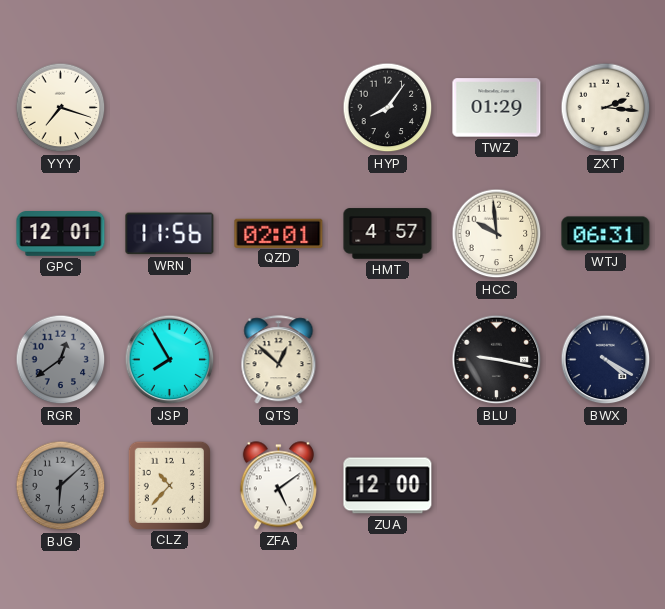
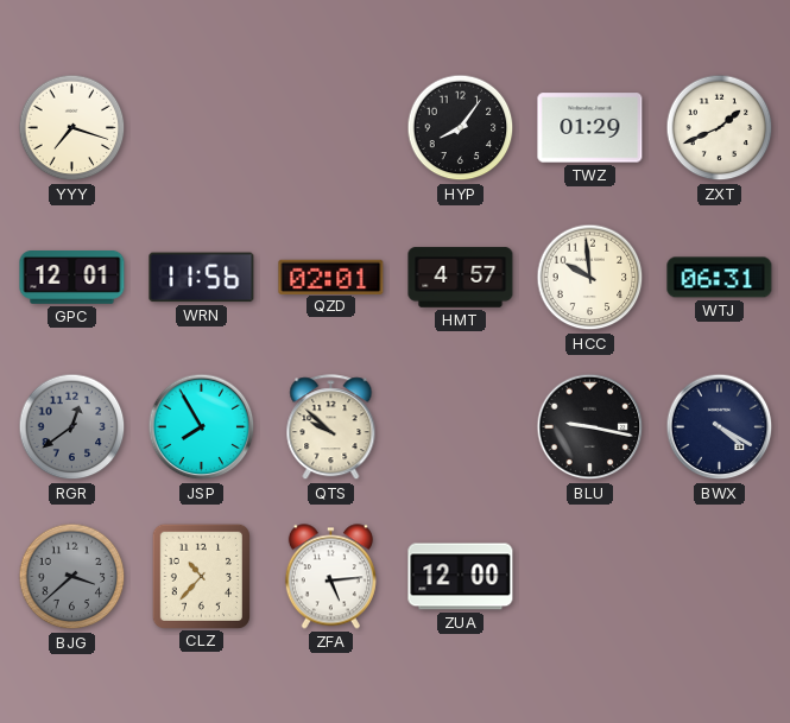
ZXT: 2:16 -> 1:41
QTS: 12:52 -> 9:52
BJG: 6:08 -> 3:38
ZFA: 5:09 -> 5:14
